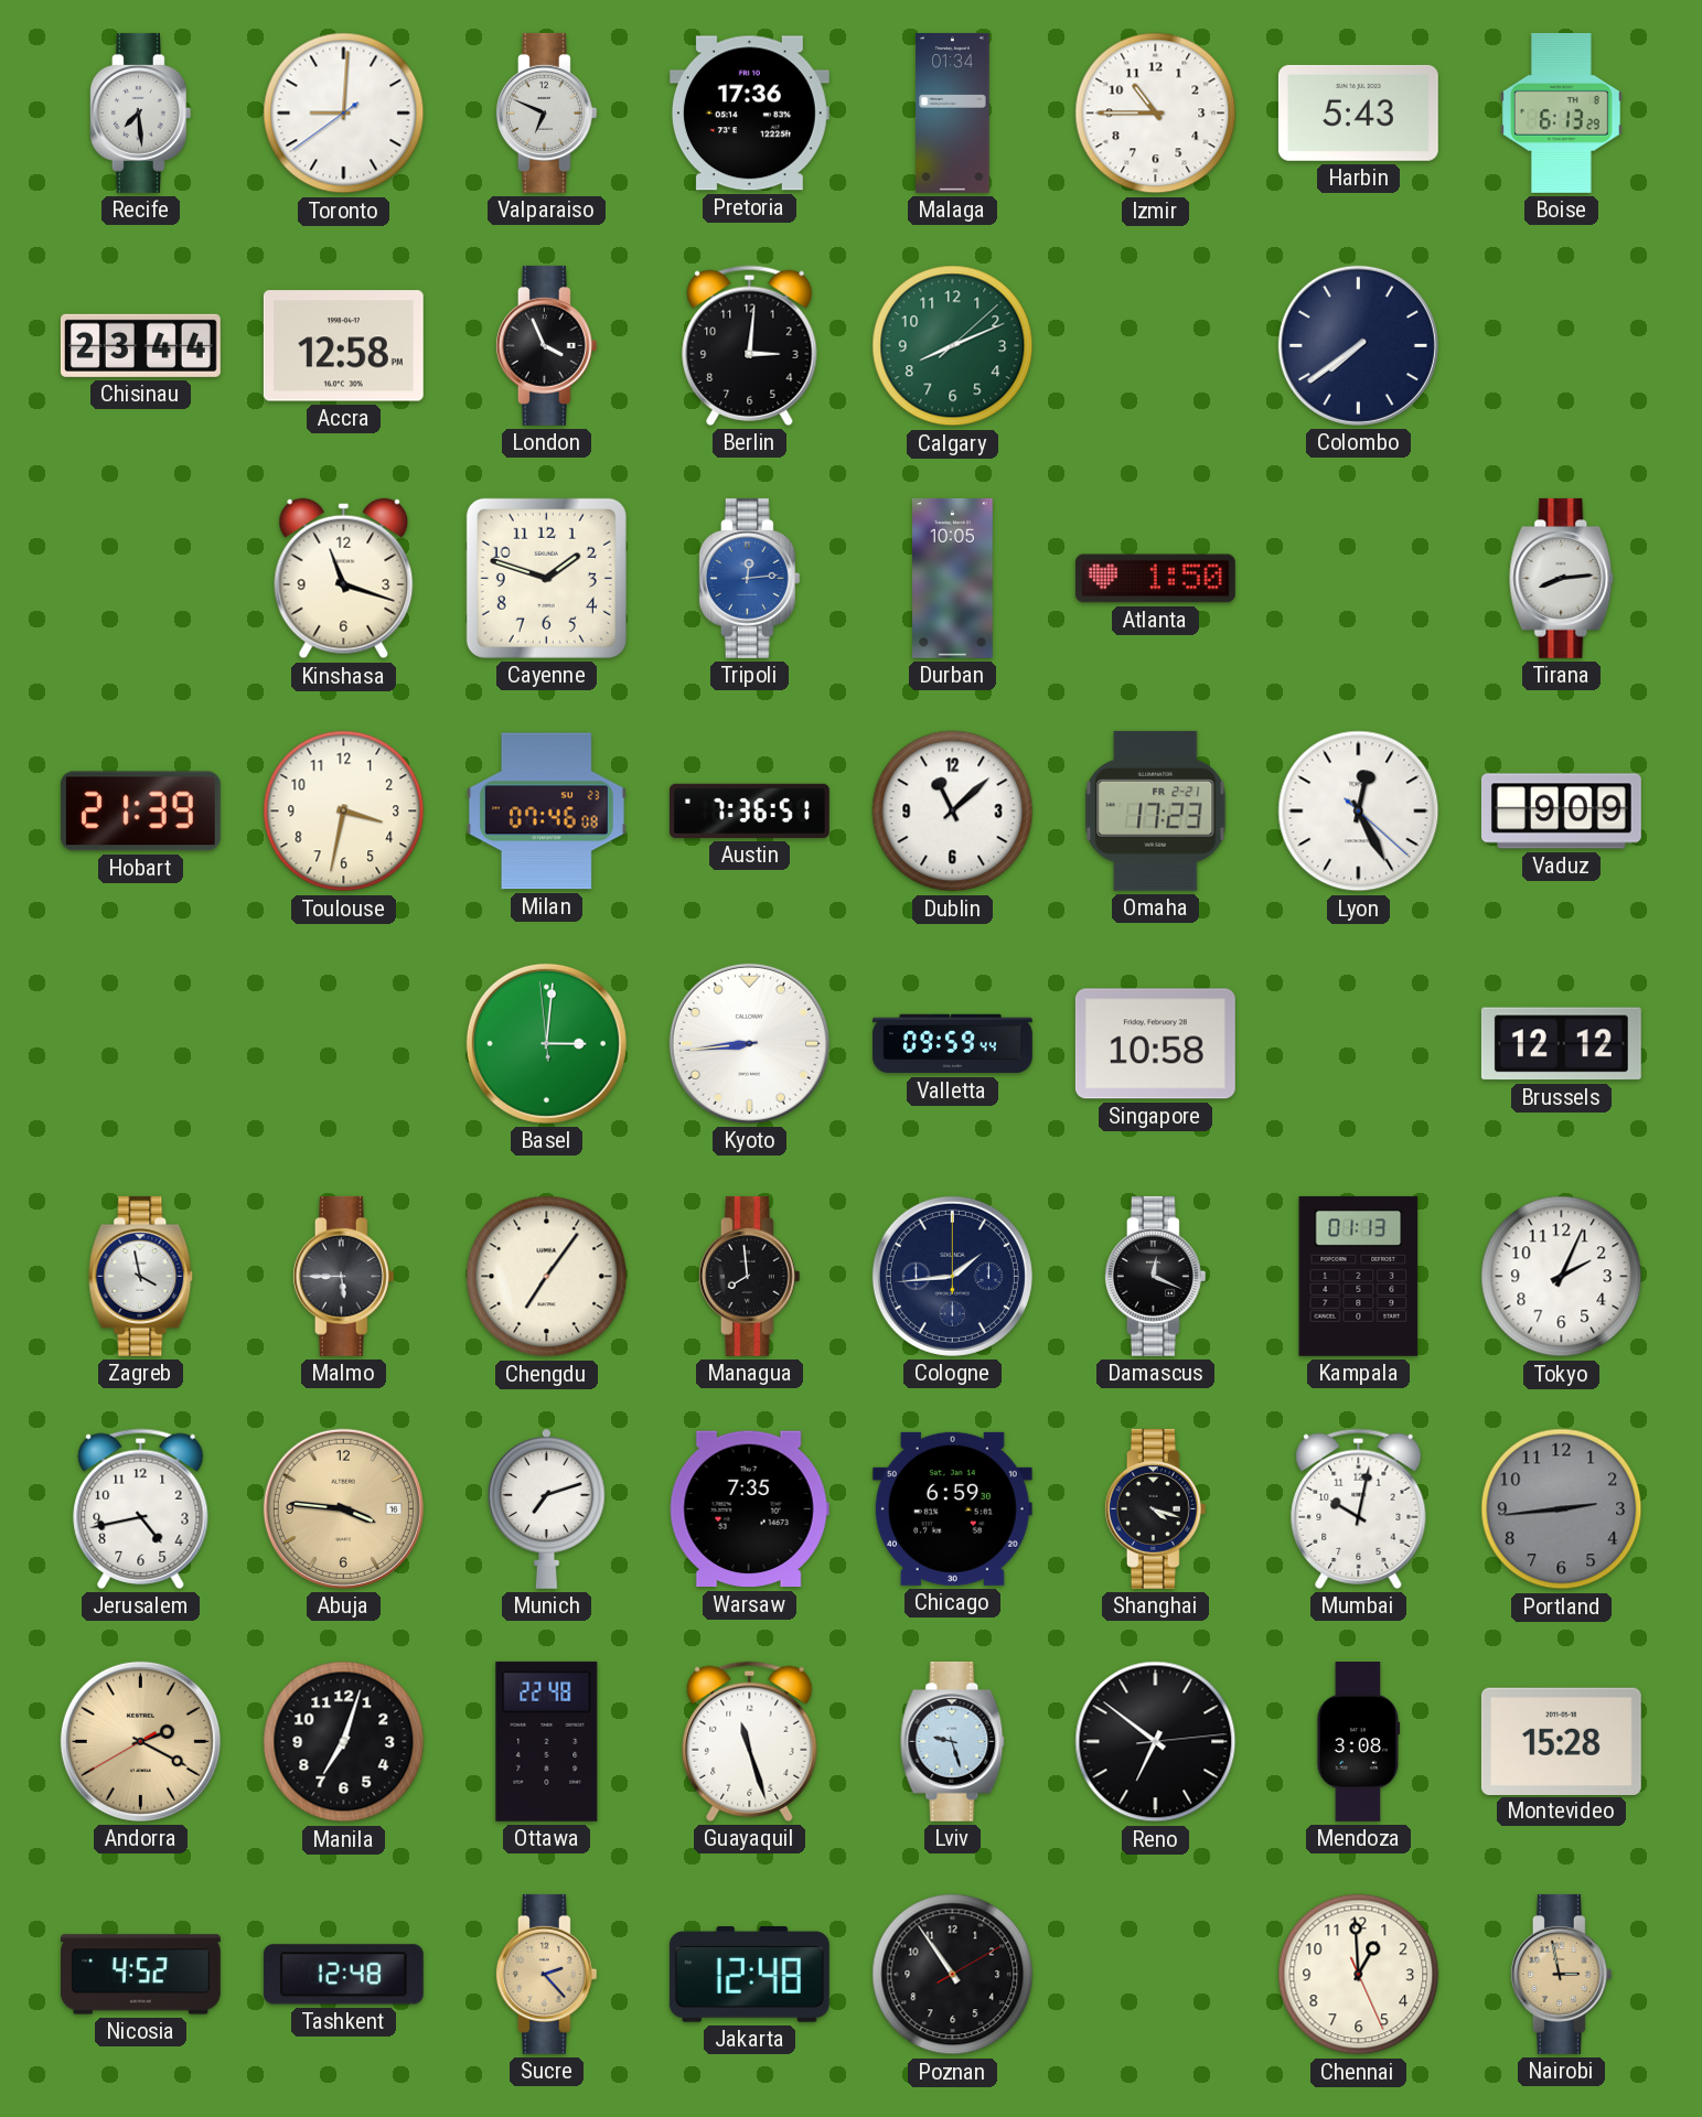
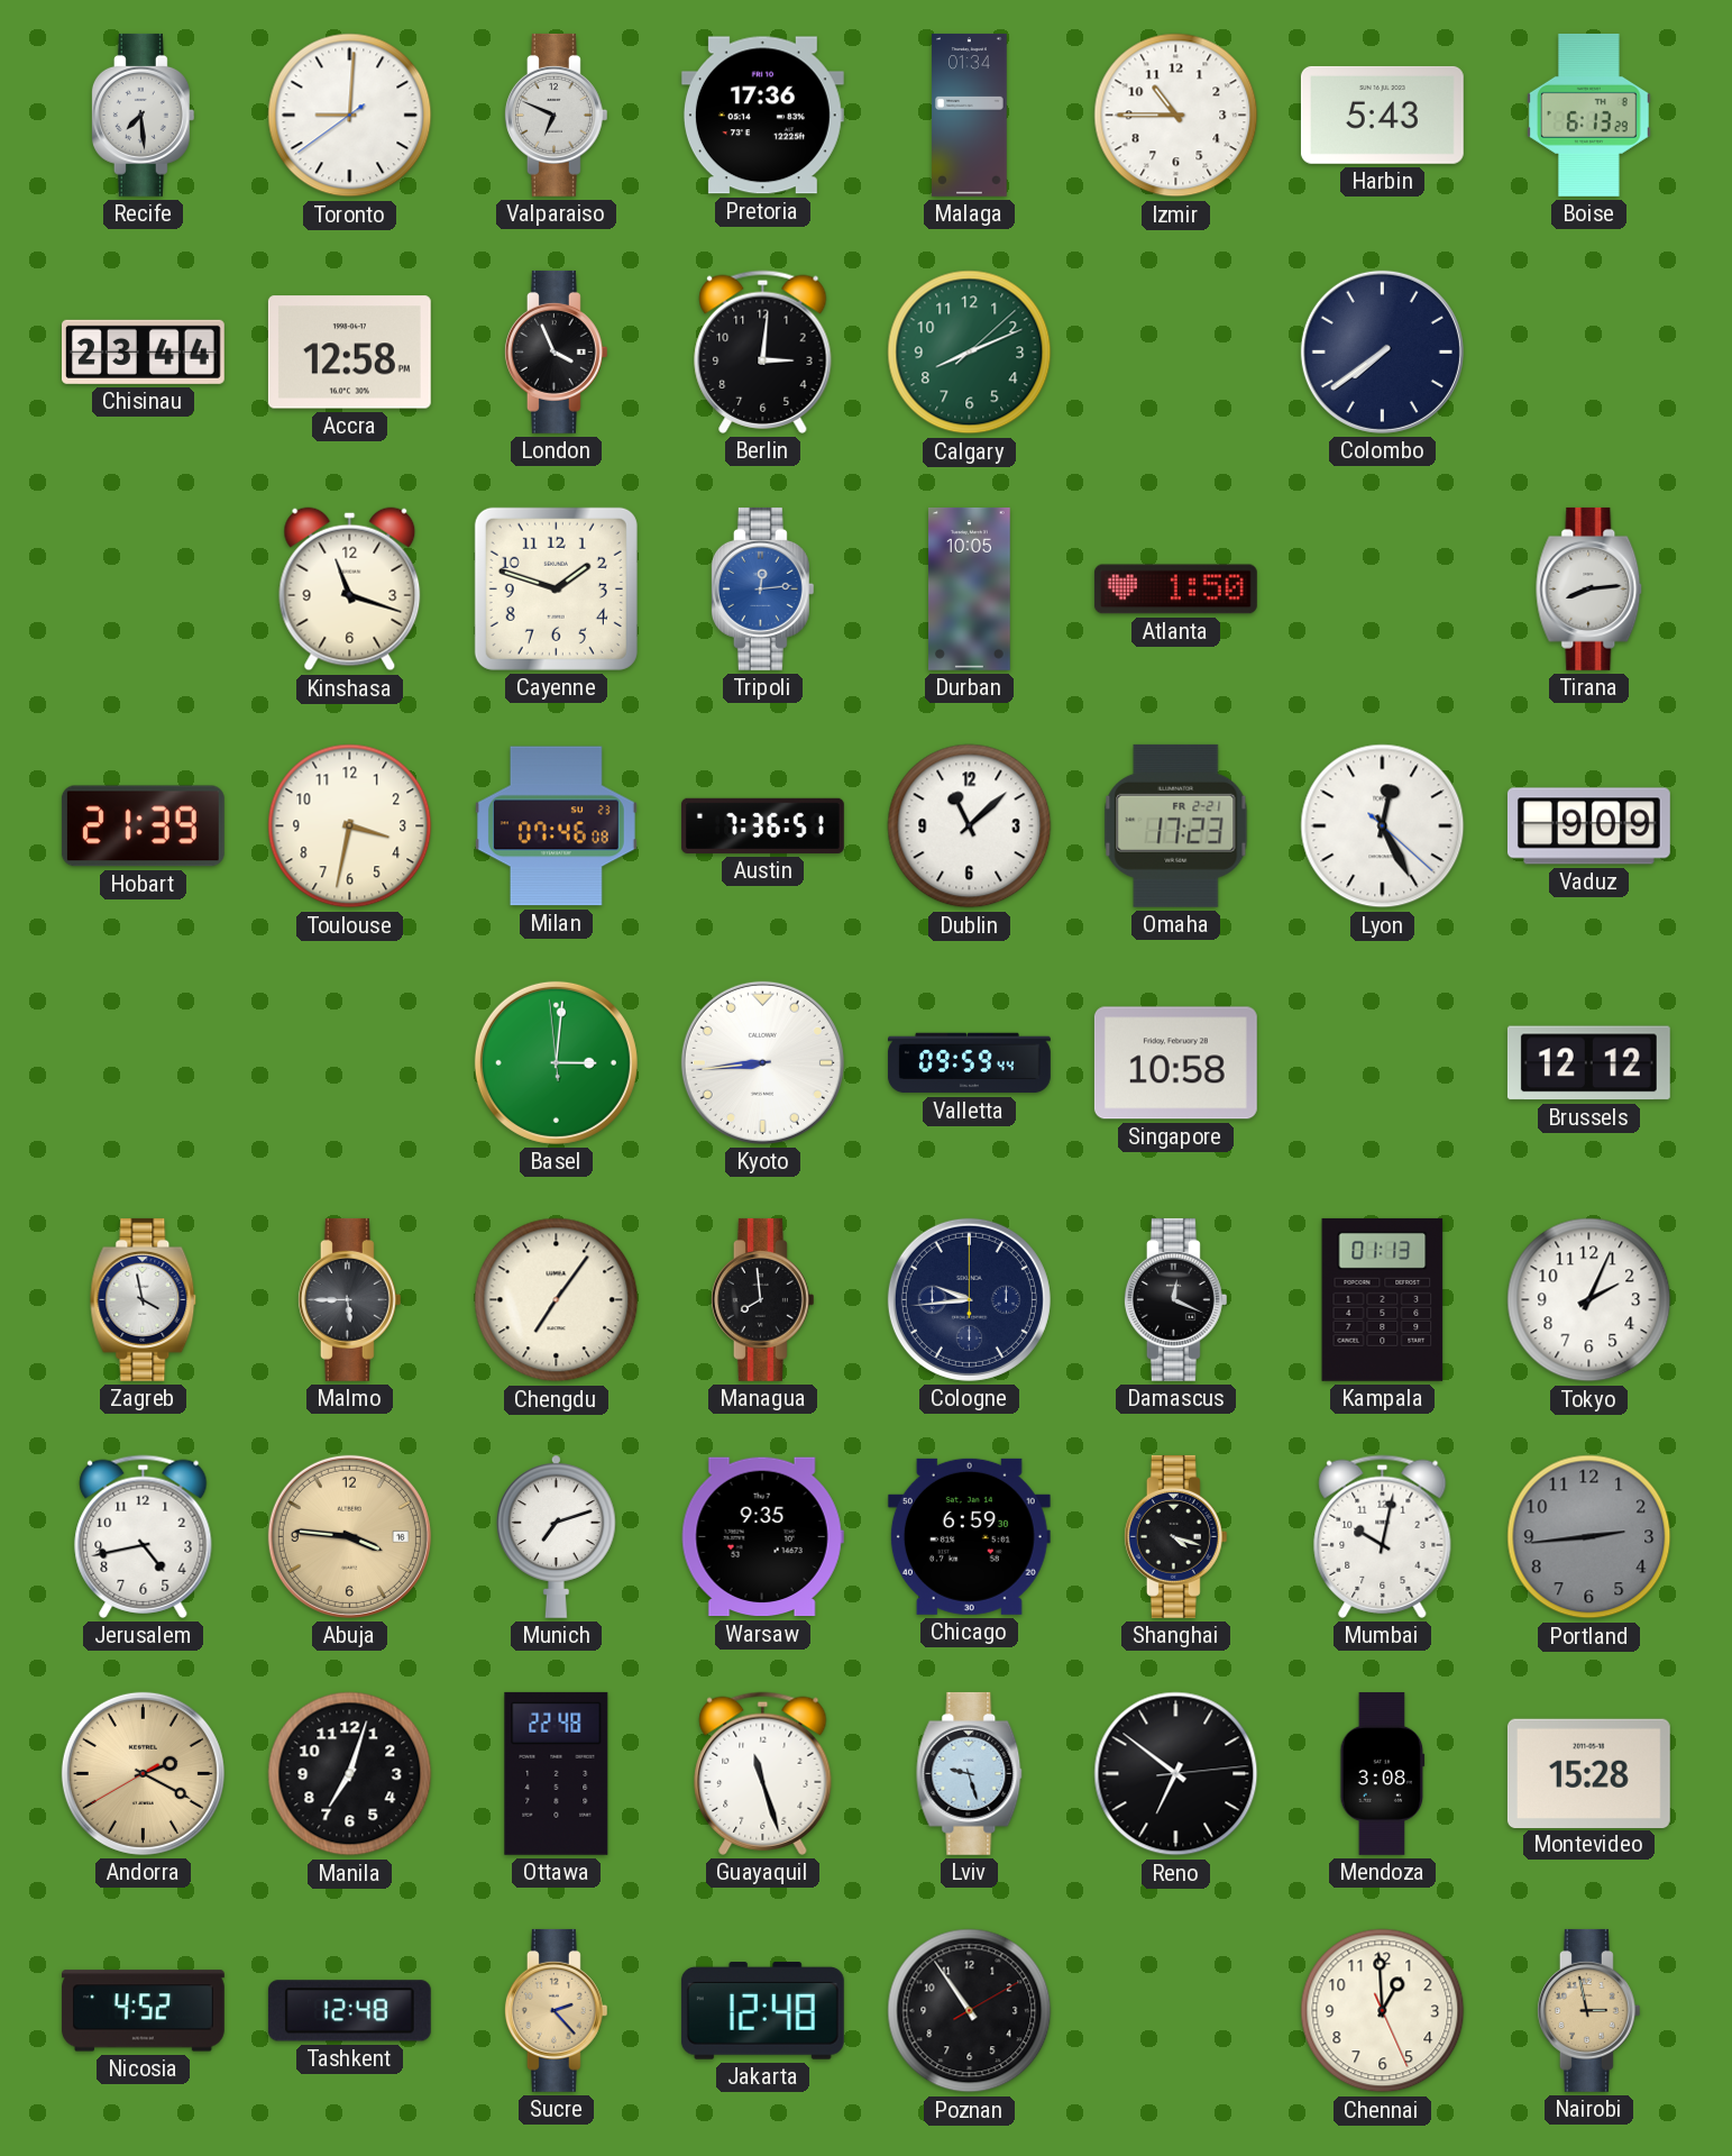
Cologne: 1:44 -> 9:44
Warsaw: 7:35 -> 9:35
